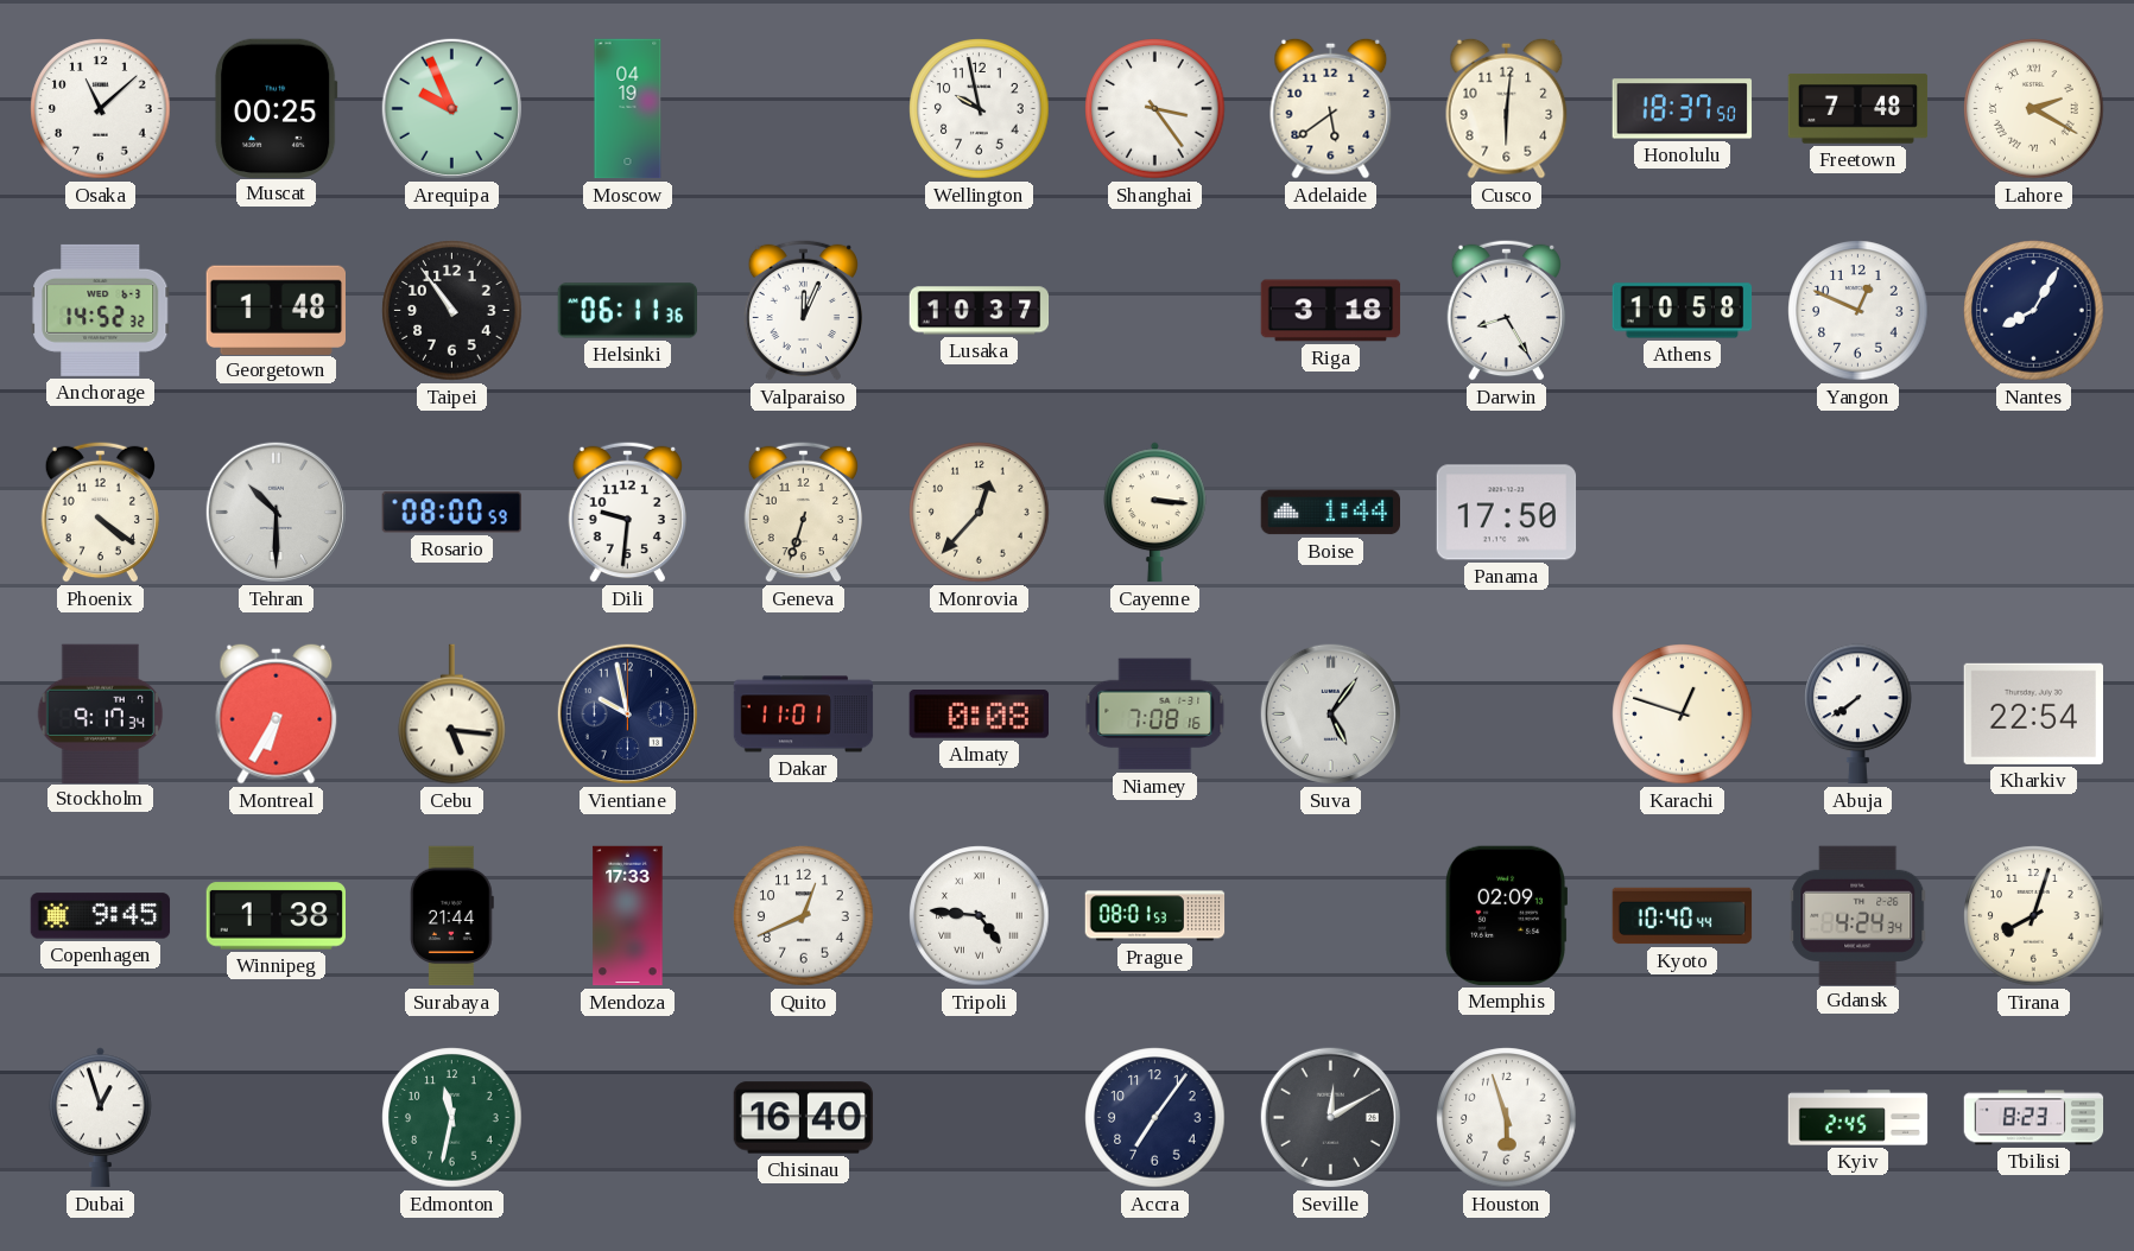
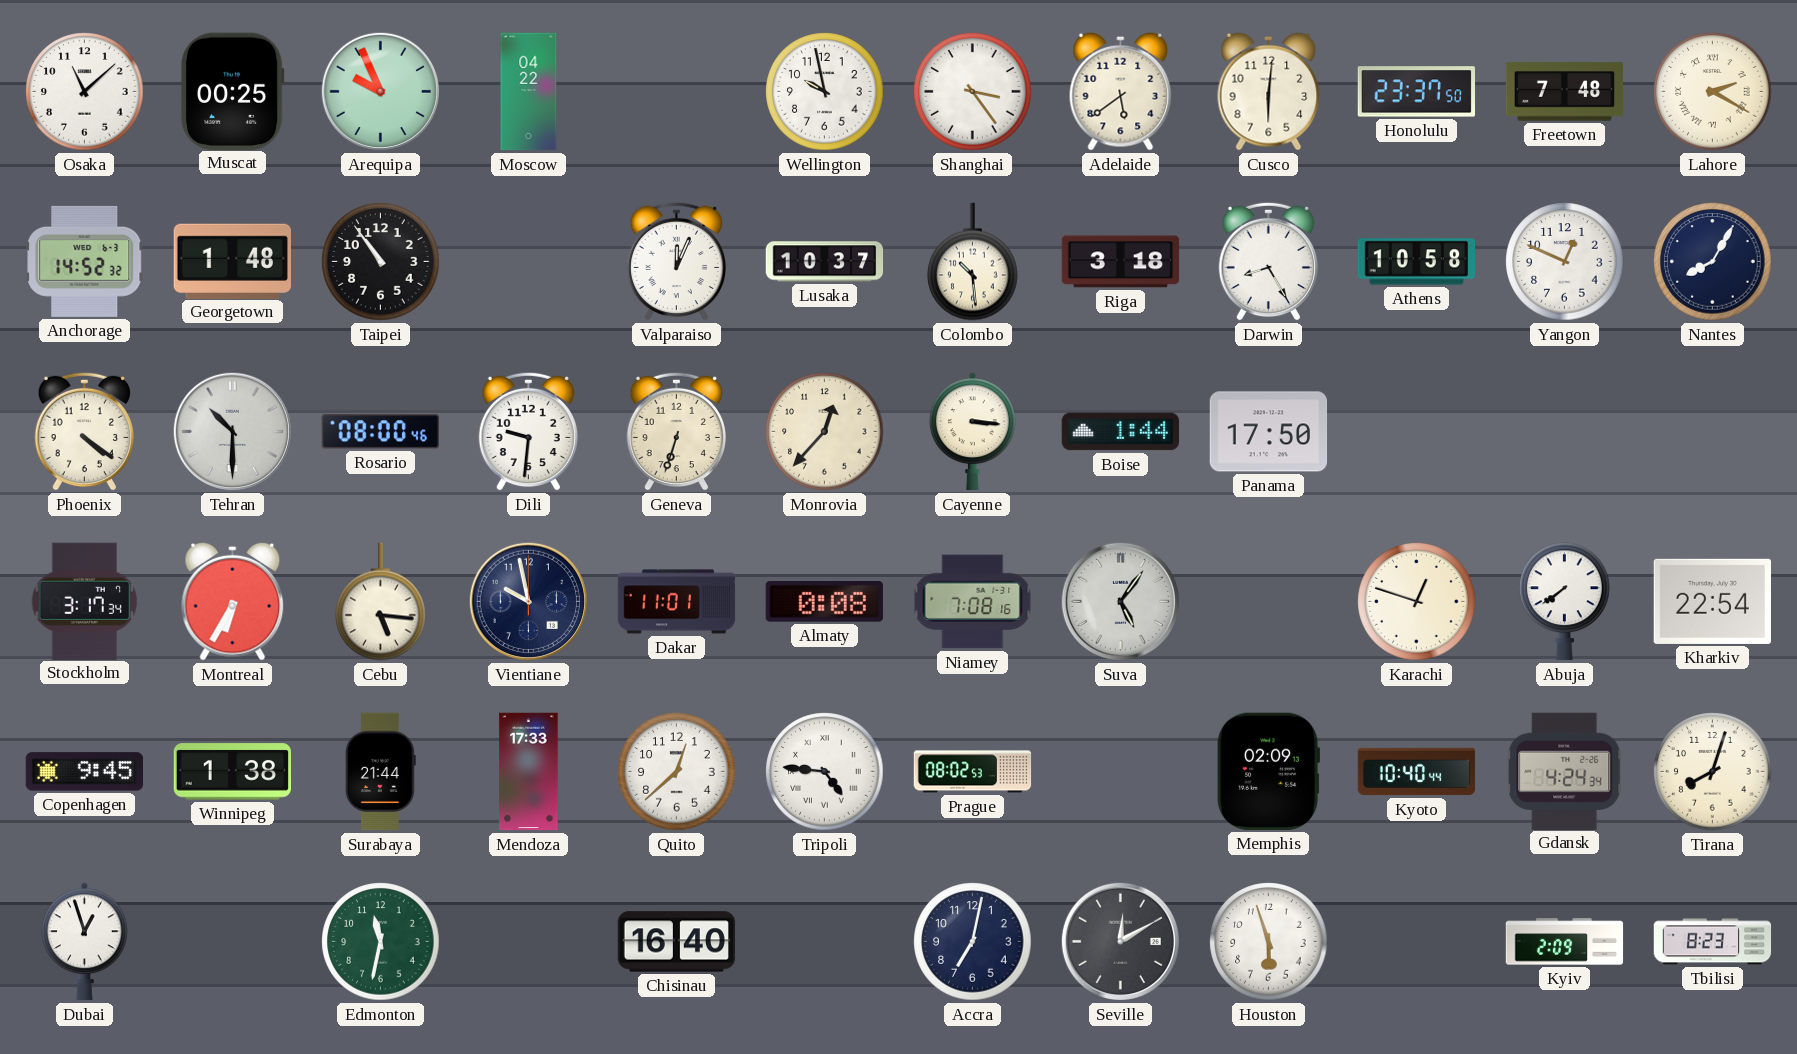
Moscow: 04:19 -> 04:22
Honolulu: 18:37 -> 23:37
Helsinki: 06:11 -> none
Colombo: none -> 10:29
Rosario: 08:00:59 -> 08:00:46
Stockholm: 9:17 -> 3:17
Quito: 12:41 -> 12:38
Prague: 08:01 -> 08:02
Accra: 7:06 -> 7:02
Kyiv: 2:45 -> 2:09
